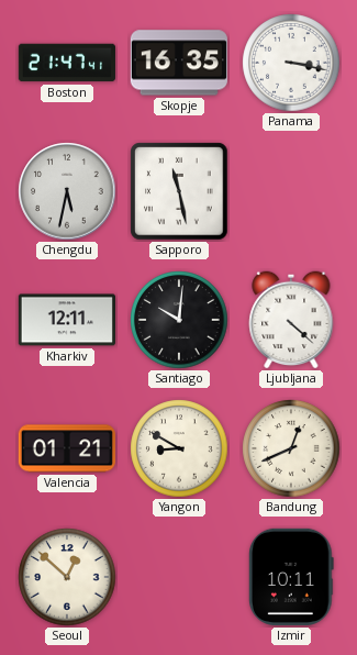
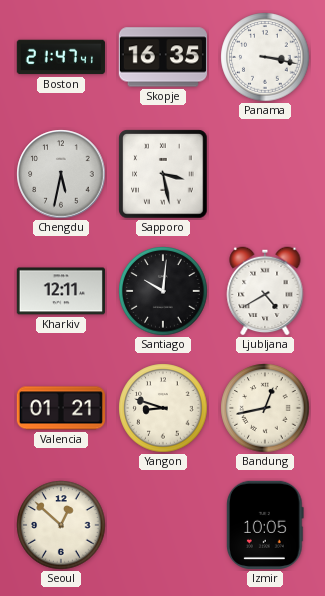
Sapporo: 11:28 -> 3:28
Ljubljana: 4:22 -> 4:40
Yangon: 8:50 -> 8:48
Bandung: 12:41 -> 12:43
Izmir: 10:11 -> 10:05
